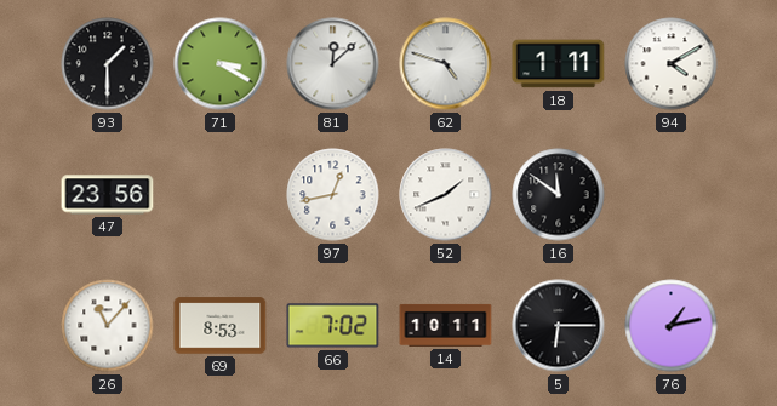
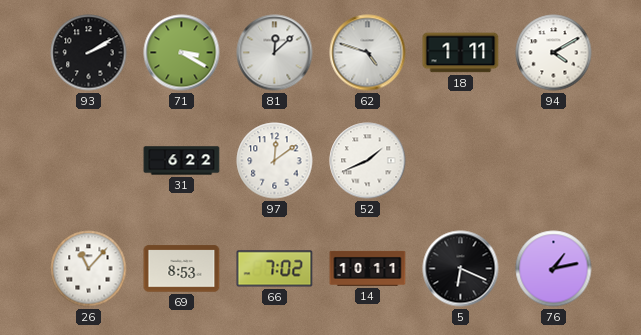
93: 1:30 -> 2:10
47: 23:56 -> none
31: none -> 6:22
97: 12:43 -> 12:09
16: 11:51 -> none
5: 6:15 -> 6:19
